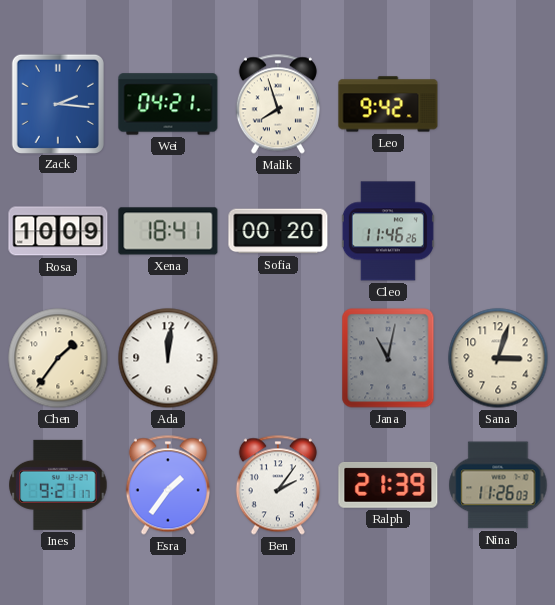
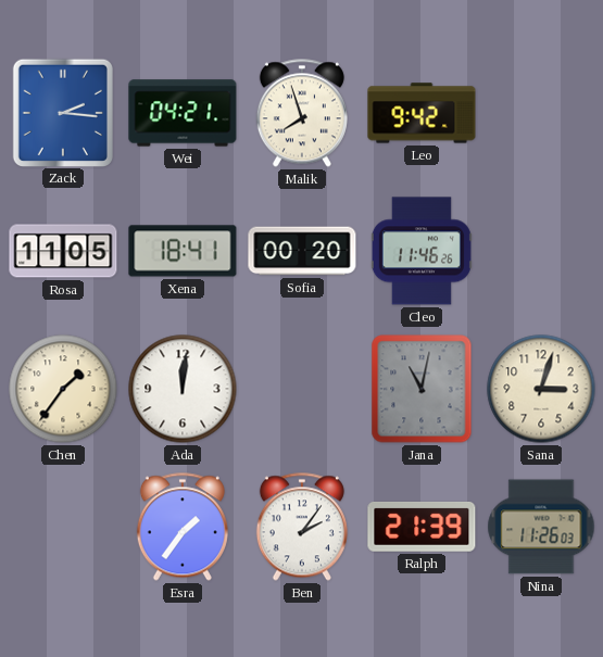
Rosa: 10:09 -> 11:05
Ines: 9:21 -> none
